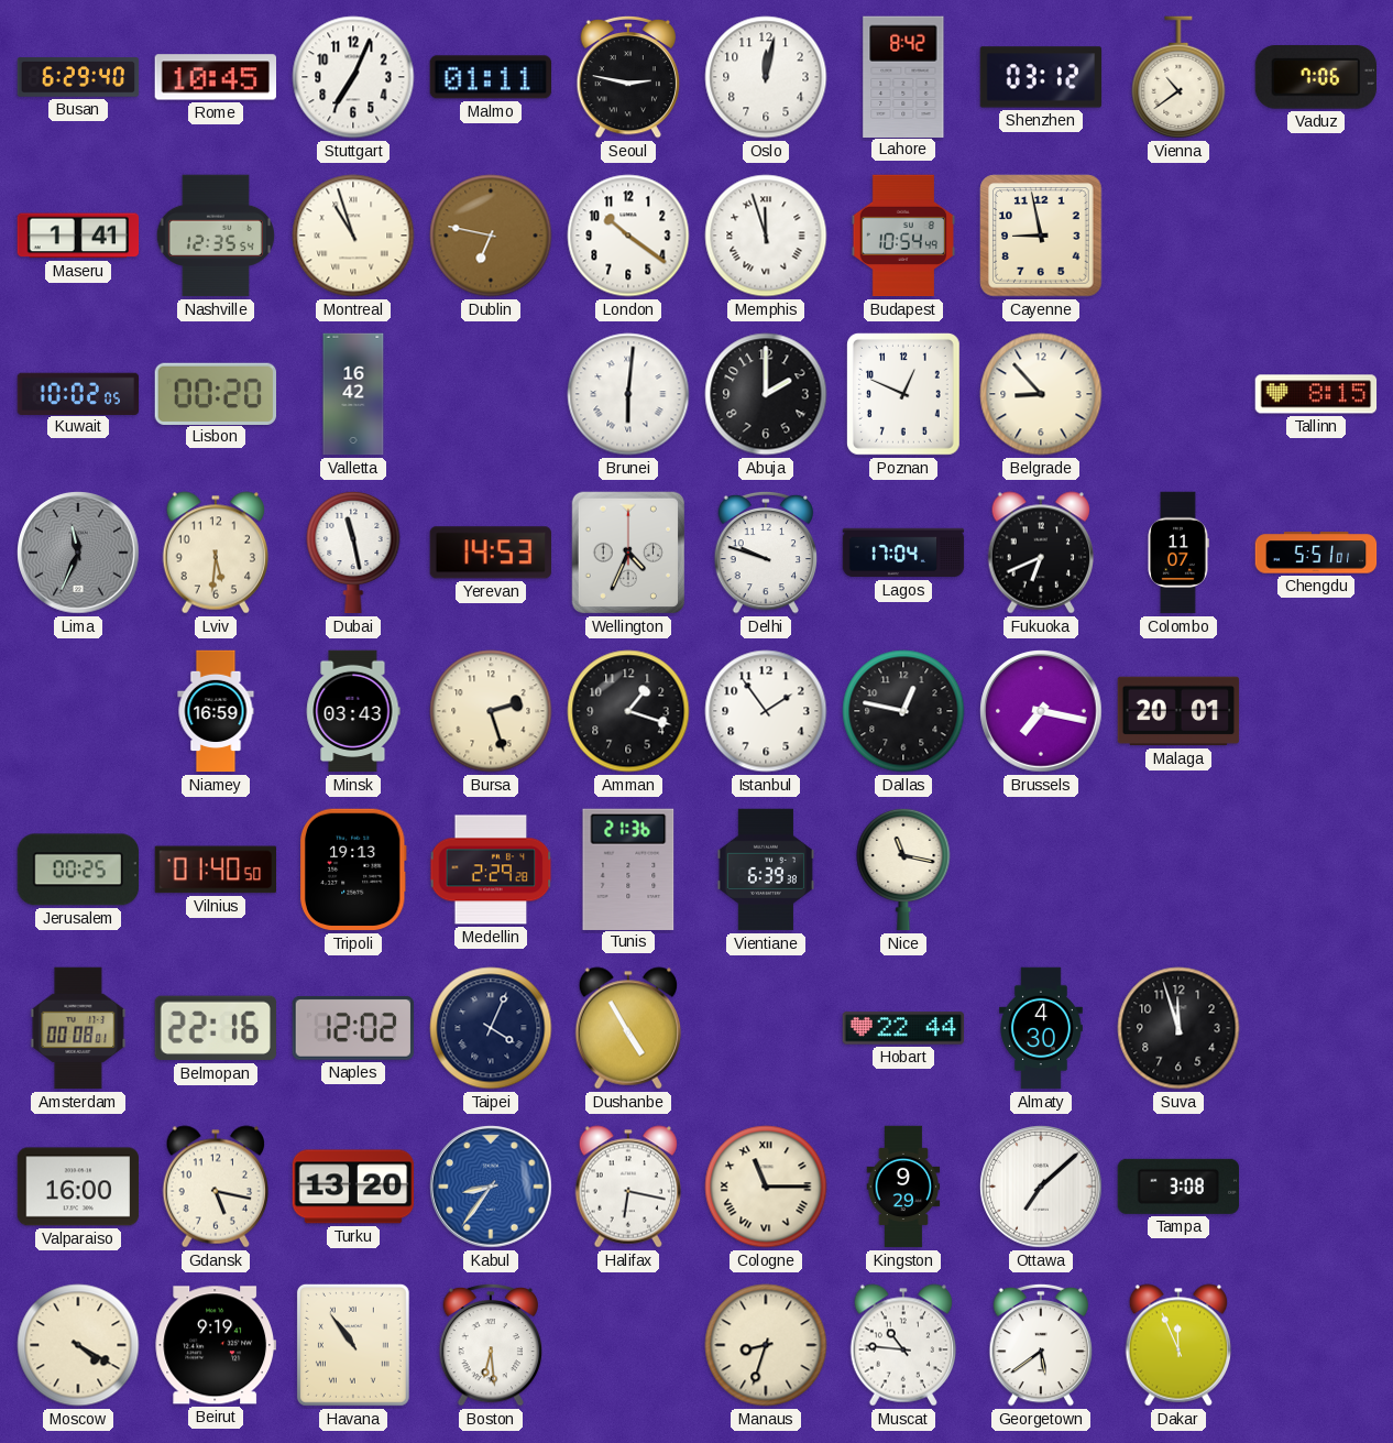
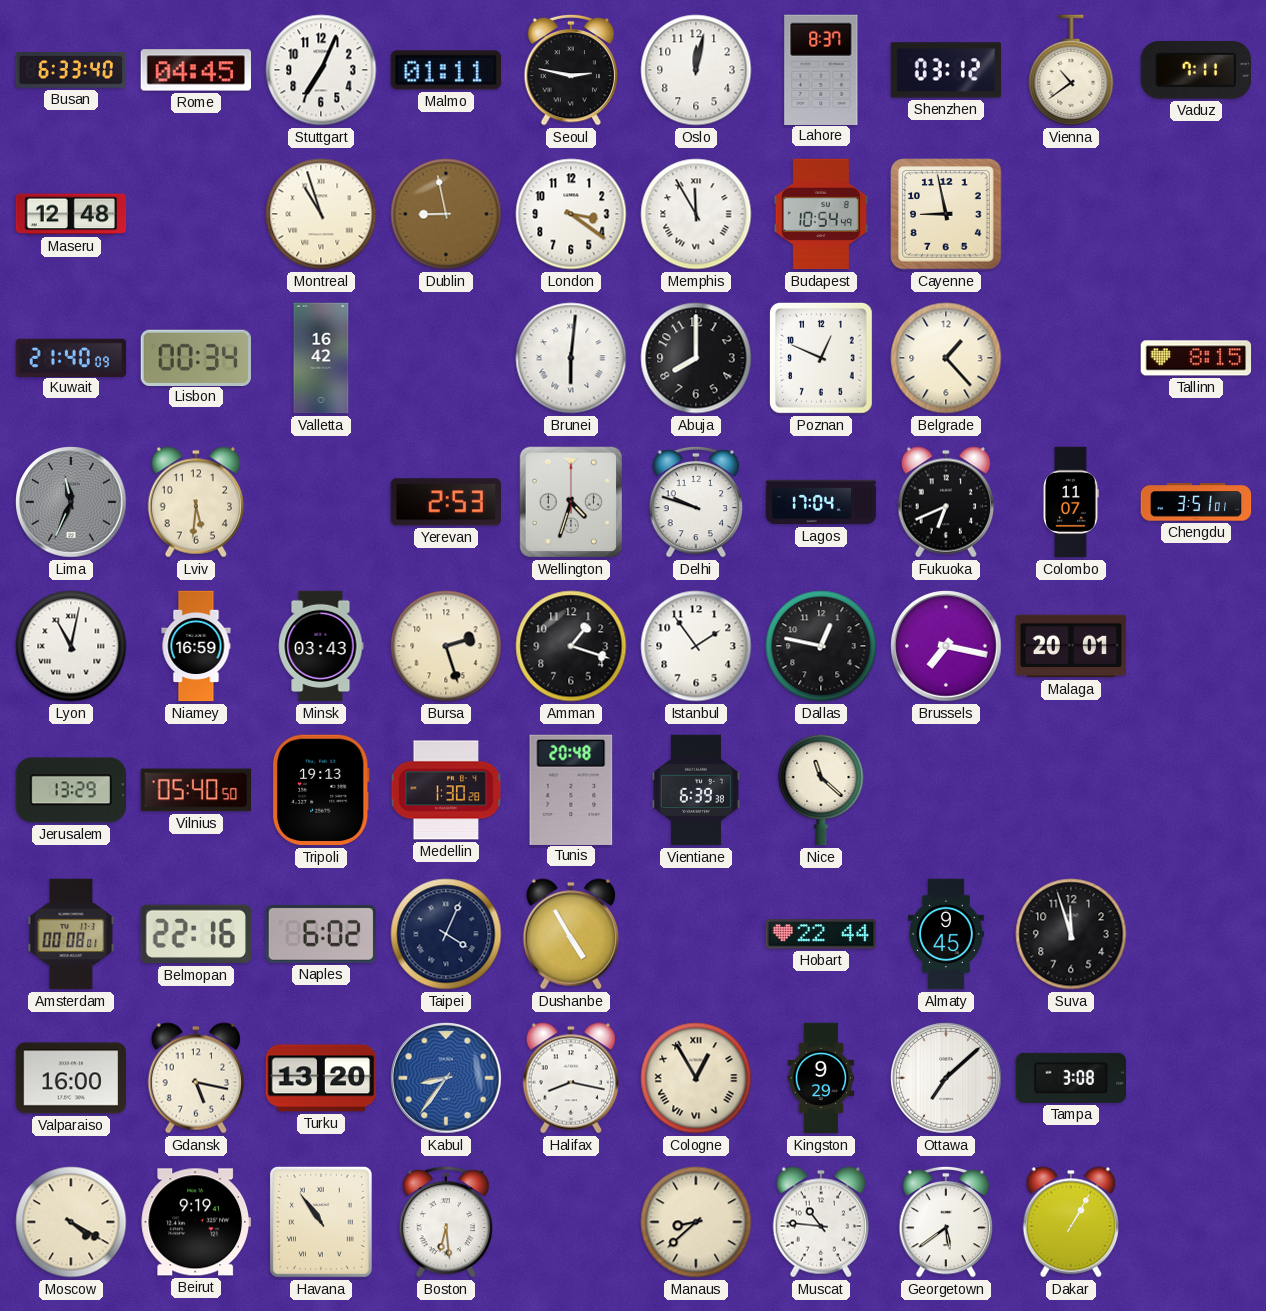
Busan: 6:29 -> 6:33
Rome: 10:45 -> 04:45
Lahore: 8:42 -> 8:37
Vaduz: 7:06 -> 7:11
Maseru: 1:41 -> 12:48
Nashville: 12:35 -> none
Dublin: 6:47 -> 8:58
London: 10:21 -> 3:21
Memphis: 11:57 -> 11:55
Kuwait: 10:02 -> 21:40
Lisbon: 00:20 -> 00:34
Abuja: 2:00 -> 8:00
Belgrade: 8:53 -> 1:23
Dubai: 11:28 -> none
Yerevan: 14:53 -> 2:53
Wellington: 4:34 -> 4:33
Chengdu: 5:51 -> 3:51
Lyon: none -> 11:02
Jerusalem: 00:25 -> 13:29
Vilnius: 01:40 -> 05:40
Medellin: 2:29 -> 1:30
Tunis: 21:36 -> 20:48
Nice: 11:17 -> 11:22
Naples: 12:02 -> 6:02
Almaty: 4:30 -> 9:45
Halifax: 6:17 -> 8:17
Cologne: 11:15 -> 12:55
Manaus: 8:33 -> 8:38
Dakar: 11:56 -> 1:05
